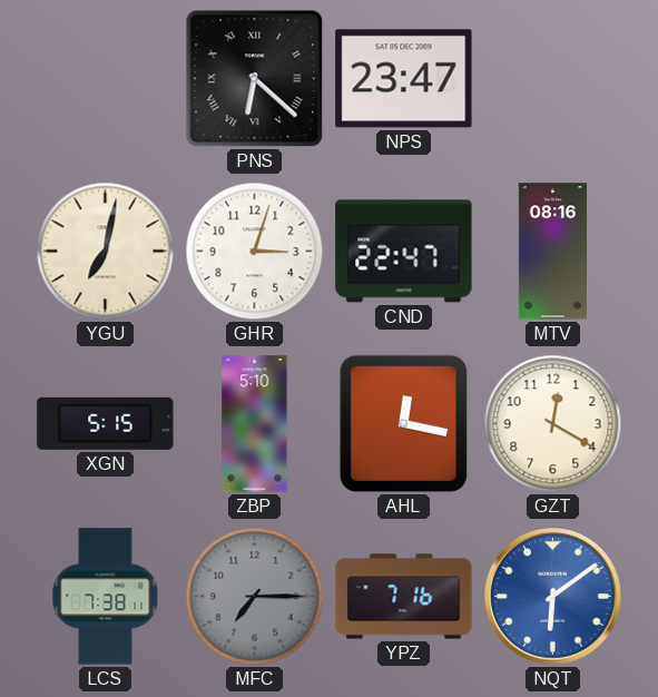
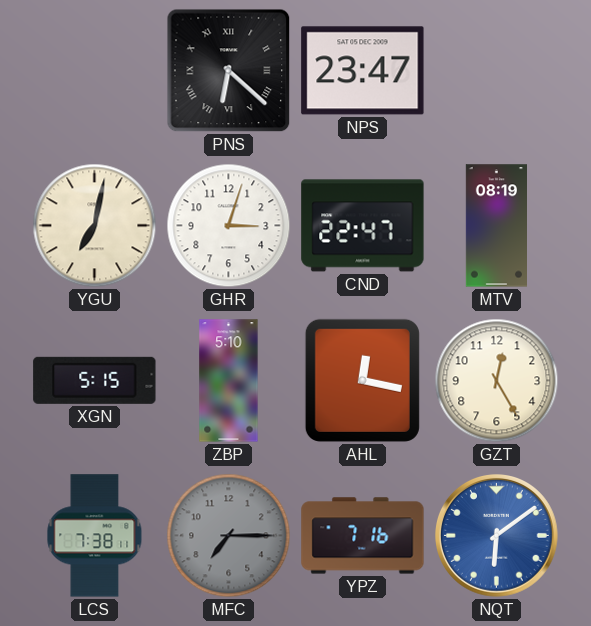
MTV: 08:16 -> 08:19
GZT: 12:20 -> 12:25
